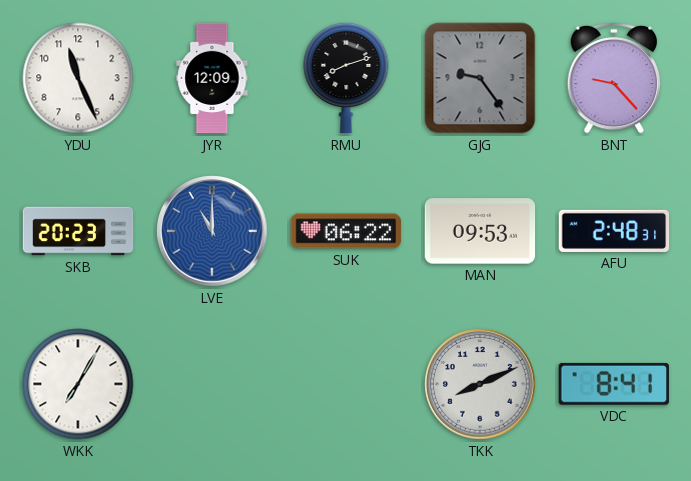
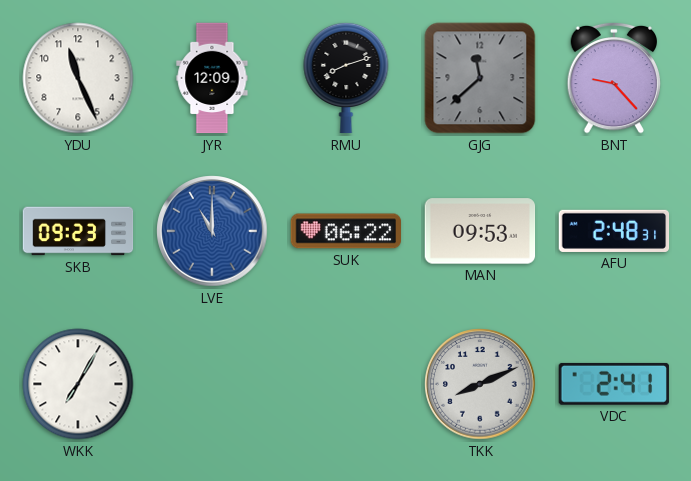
GJG: 9:24 -> 11:38
SKB: 20:23 -> 09:23
VDC: 8:41 -> 2:41
